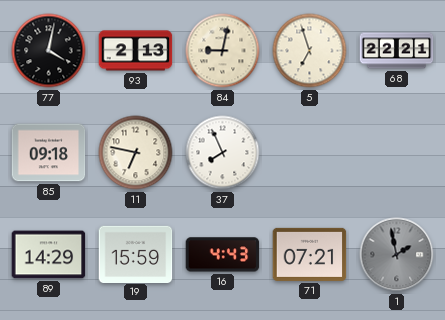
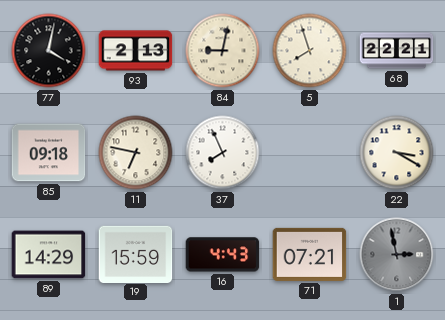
5: 6:57 -> 7:57
22: none -> 3:20
1: 1:58 -> 2:58
